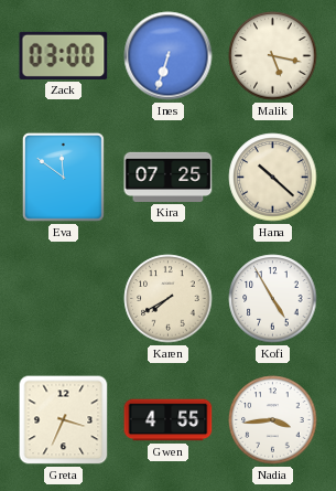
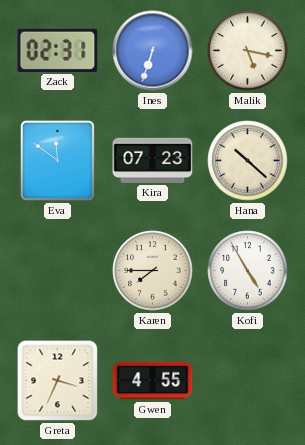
Zack: 03:00 -> 02:31
Kira: 07:25 -> 07:23
Karen: 7:40 -> 7:45
Nadia: 3:44 -> none
